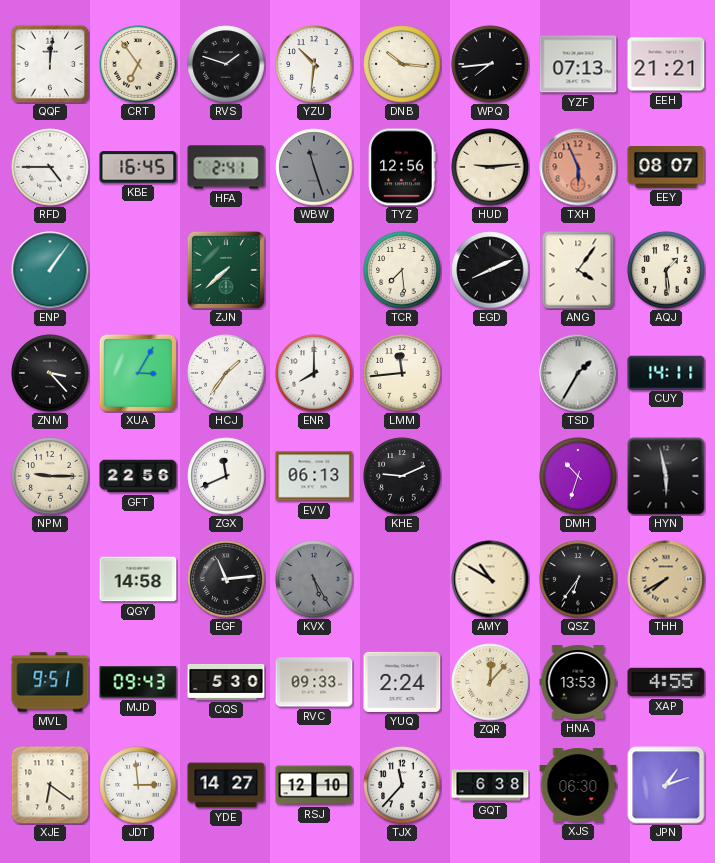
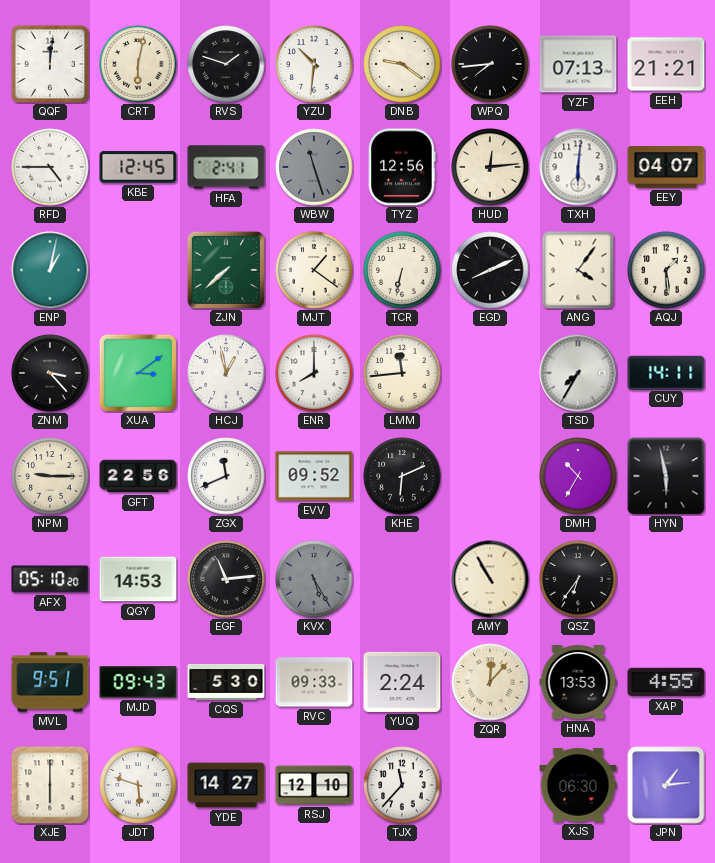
CRT: 6:54 -> 6:02
DNB: 10:16 -> 9:21
KBE: 16:45 -> 12:45
HUD: 9:14 -> 12:14
TXH: 5:56 -> 6:01
TXH dial: salmon -> white
EEY: 08:07 -> 04:07
ENP: 1:06 -> 1:02
MJT: none -> 1:21
TCR: 7:29 -> 6:32
XUA: 3:05 -> 3:09
HCJ: 1:36 -> 12:58
TSD: 1:35 -> 7:35
EVV: 06:13 -> 09:52
KHE: 9:11 -> 6:11
DMH: 10:33 -> 10:35
AFX: none -> 05:10
QGY: 14:58 -> 14:53
AMY: 10:50 -> 10:55
THH: 7:40 -> none
XJE: 6:21 -> 6:00
JDT: 2:59 -> 5:48
GQT: 6:38 -> none
JPN: 1:12 -> 1:14
